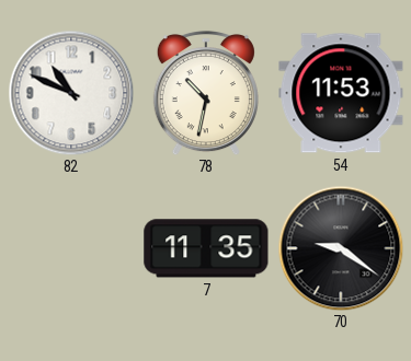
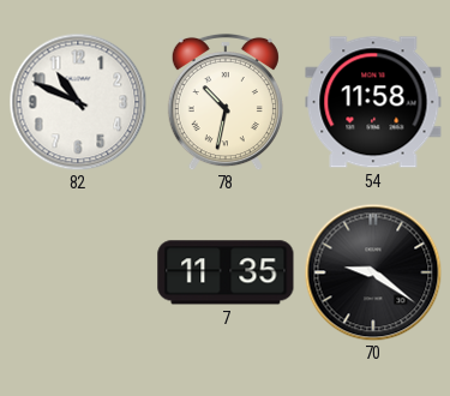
54: 11:53 -> 11:58
